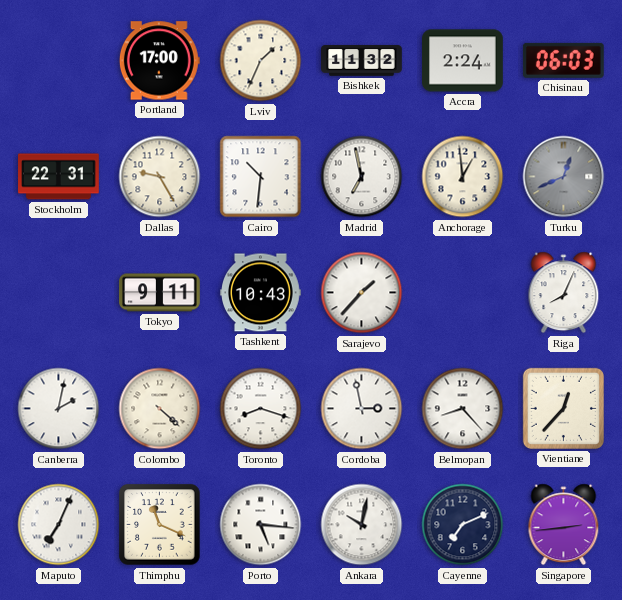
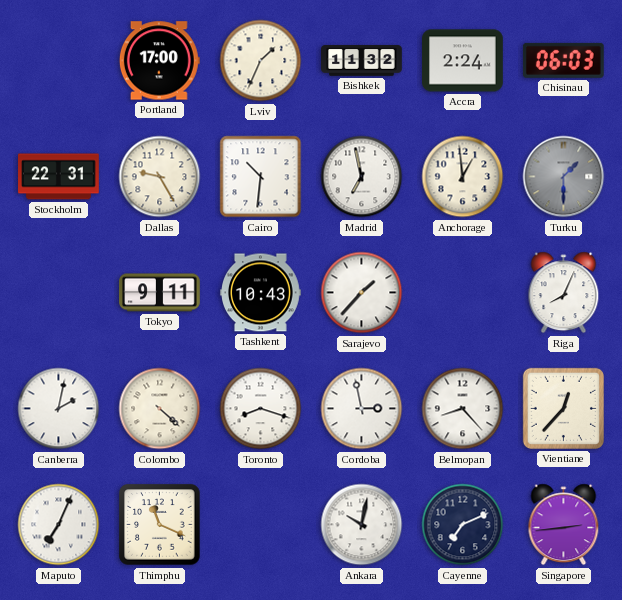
Turku: 12:41 -> 1:30
Porto: 5:16 -> none
